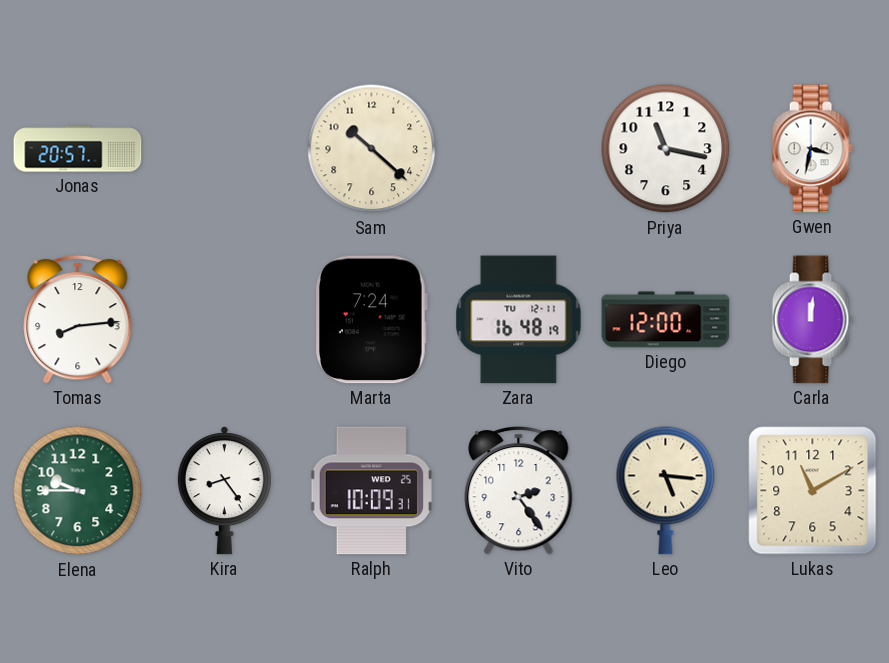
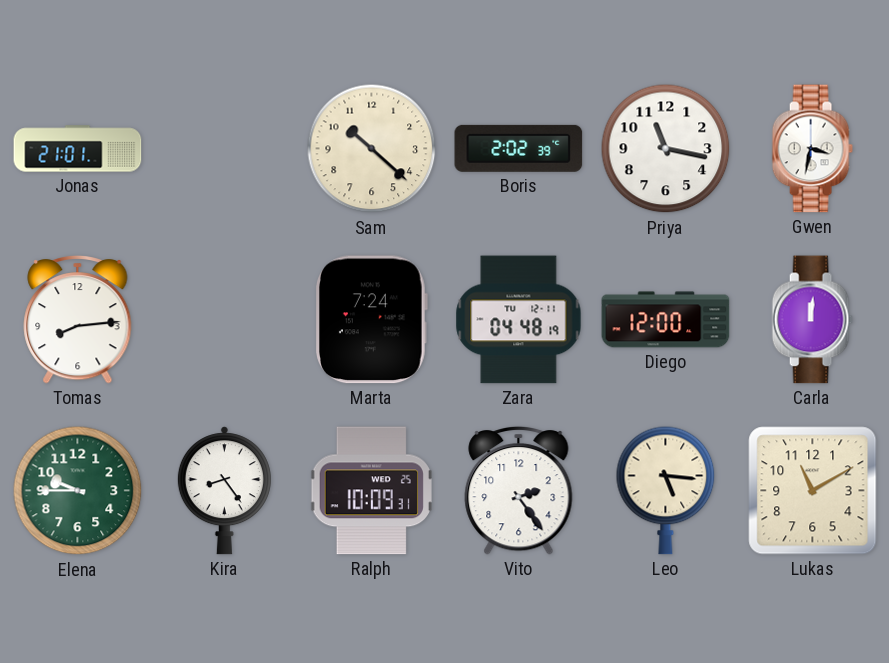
Jonas: 20:57 -> 21:01
Boris: none -> 2:02
Zara: 16:48 -> 04:48
